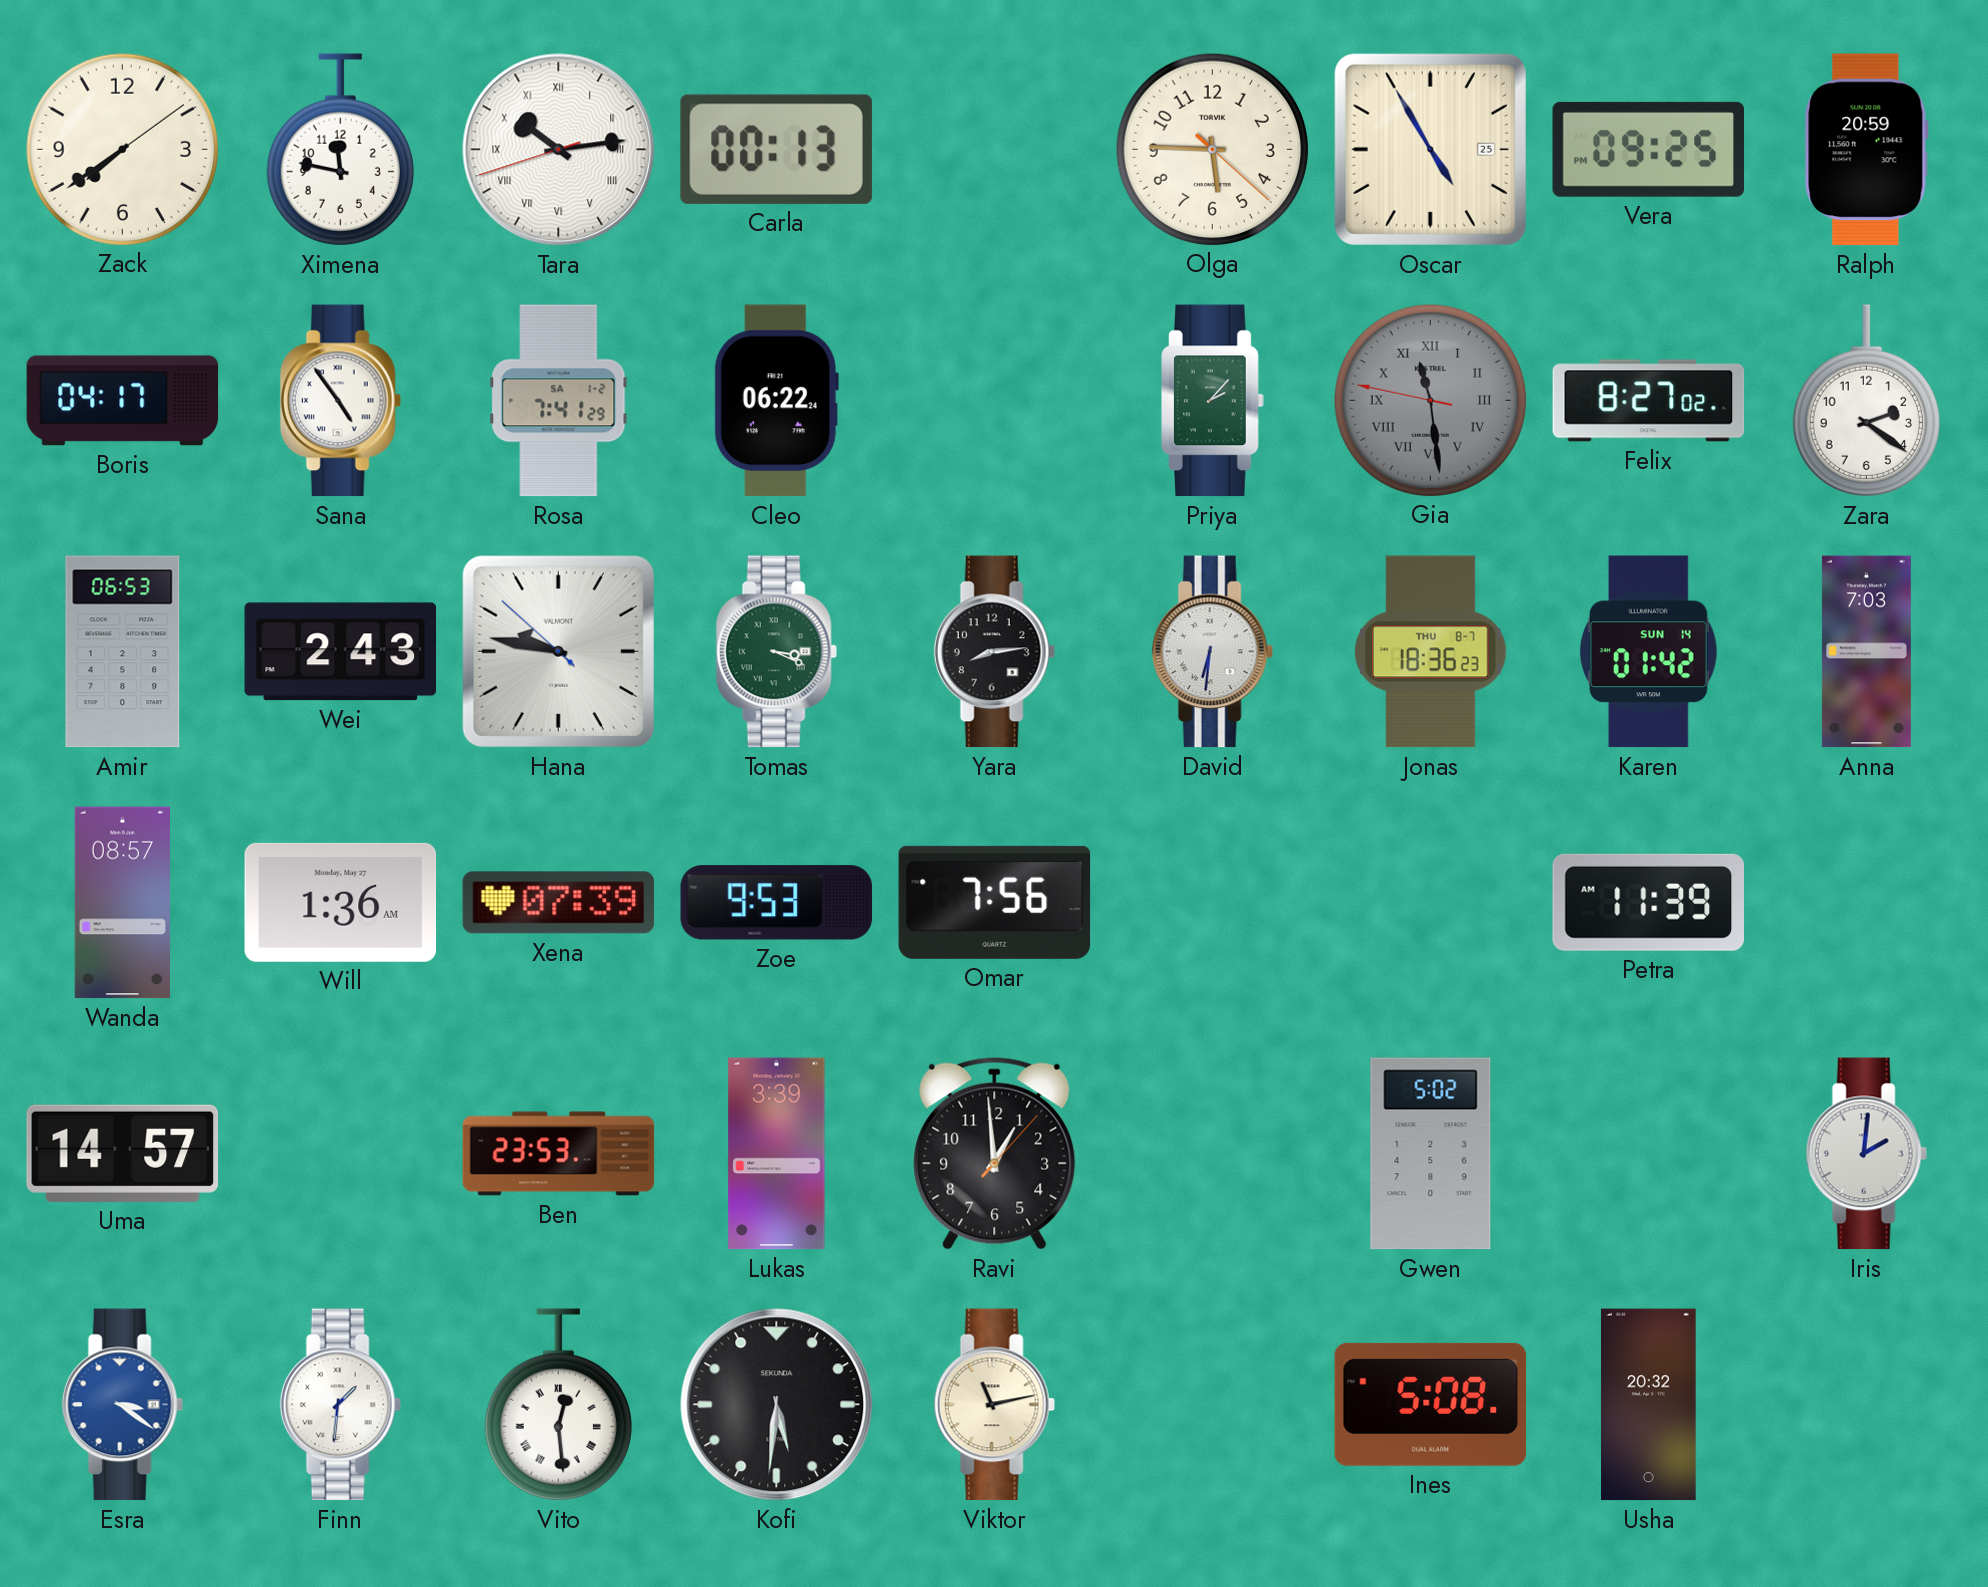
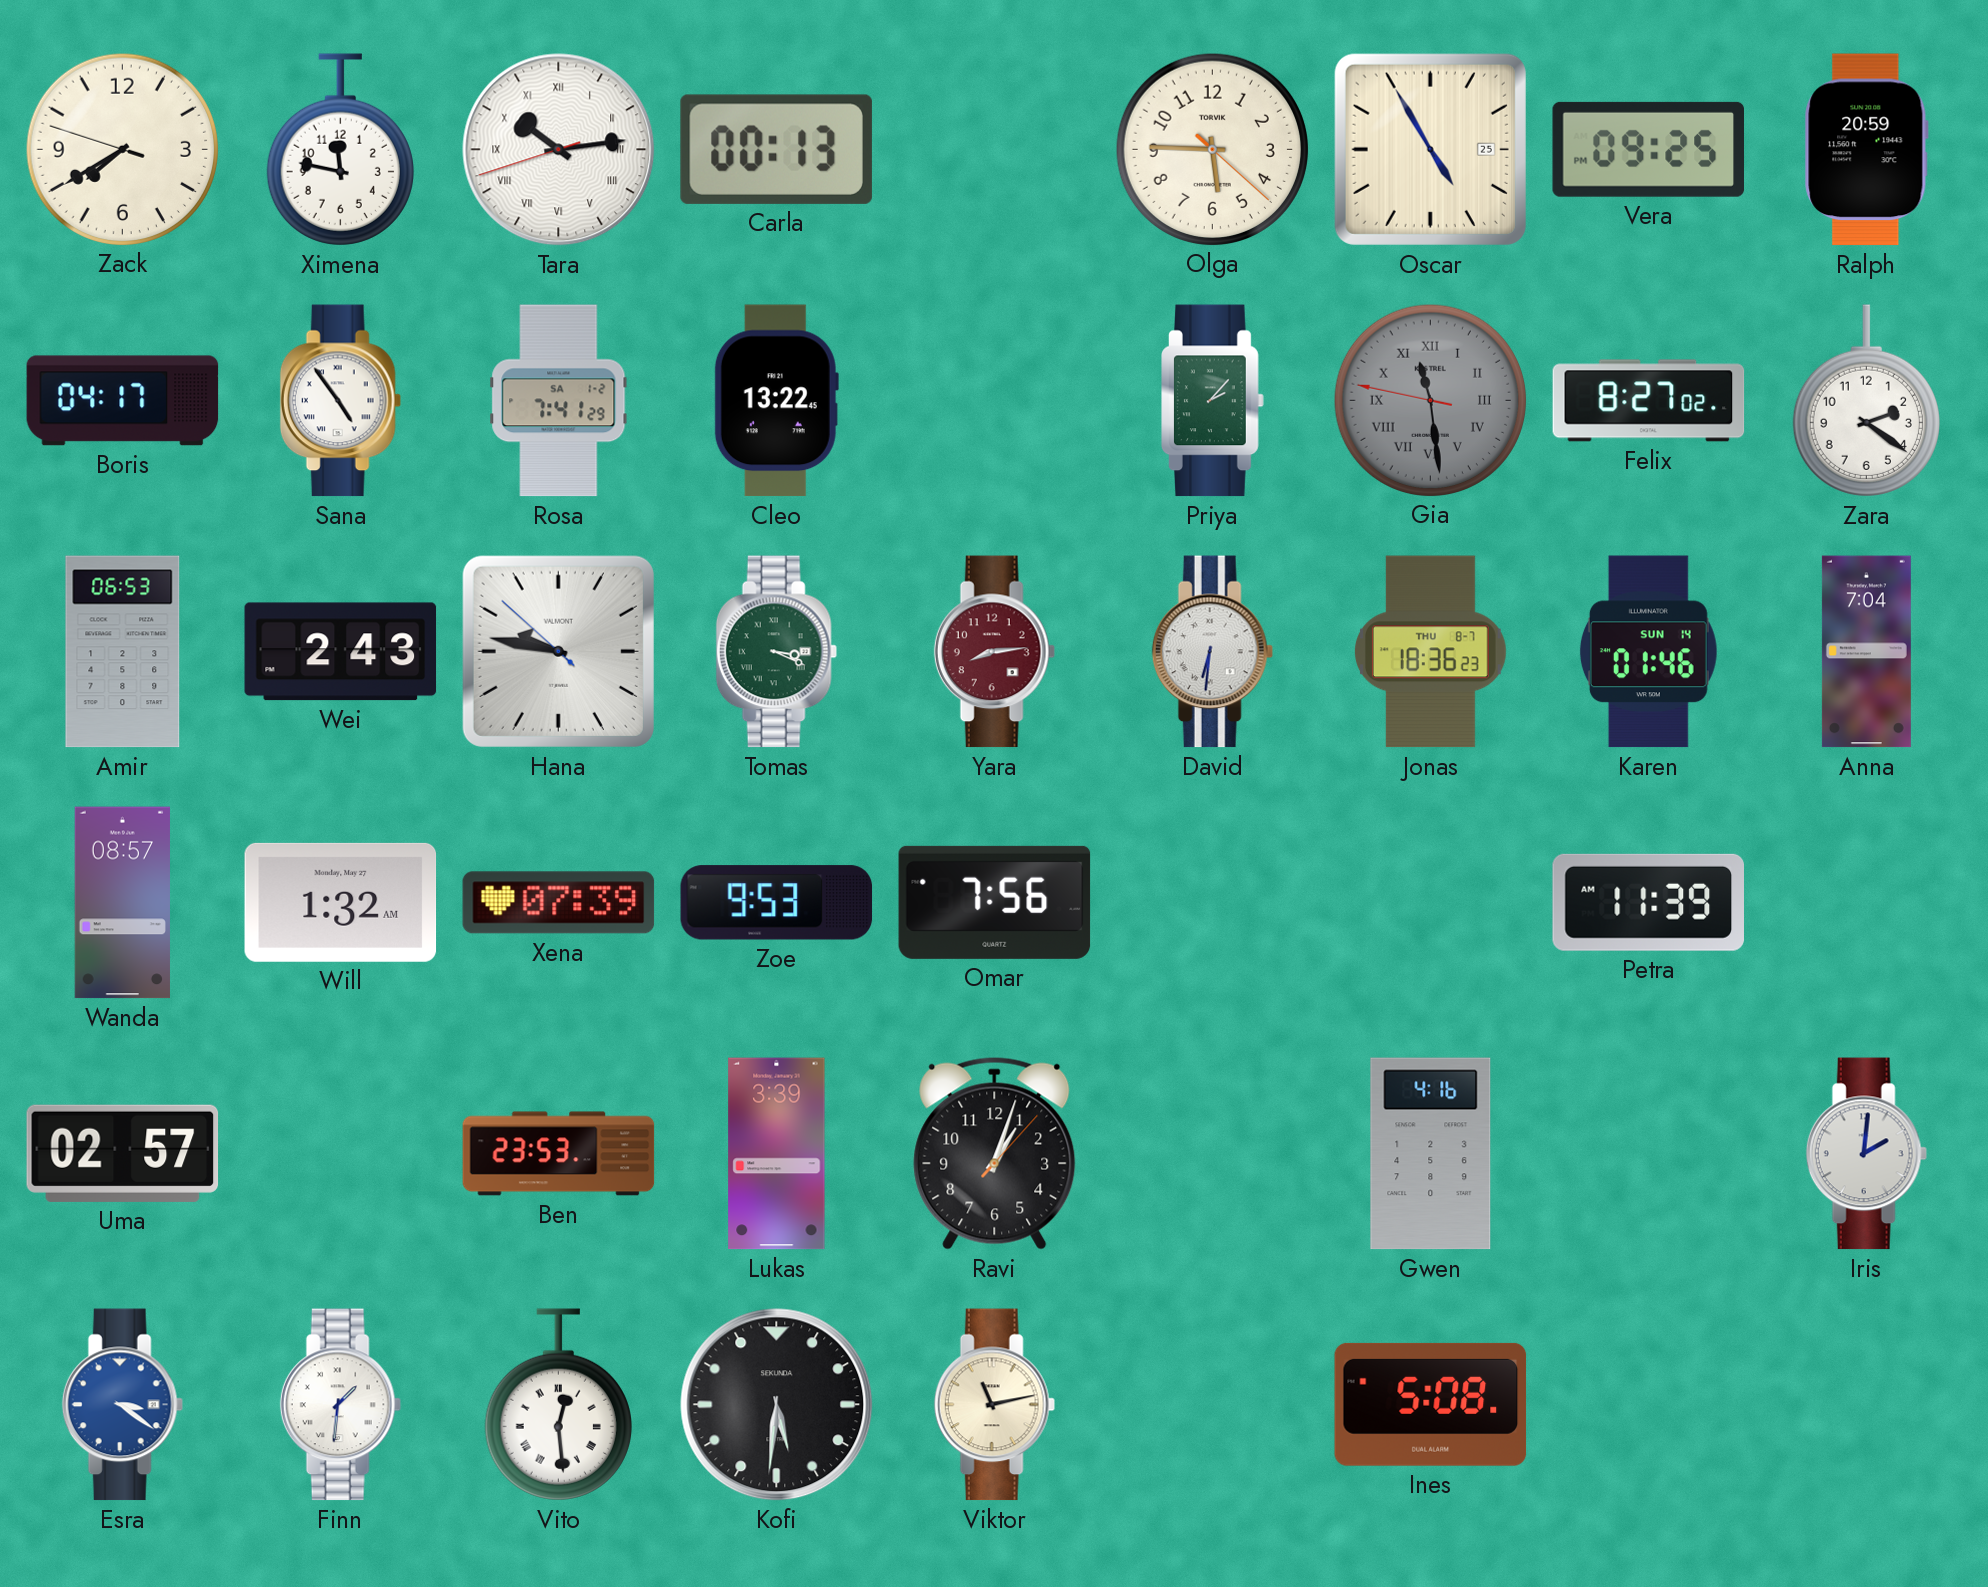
Zack: 7:39:09 -> 7:39:48
Cleo: 06:22 -> 13:22
Yara dial: black -> burgundy
Karen: 01:42 -> 01:46
Anna: 7:03 -> 7:04
Will: 1:36 -> 1:32
Uma: 14:57 -> 02:57
Ravi: 12:59 -> 1:03
Gwen: 5:02 -> 4:16
Usha: 20:32 -> none
